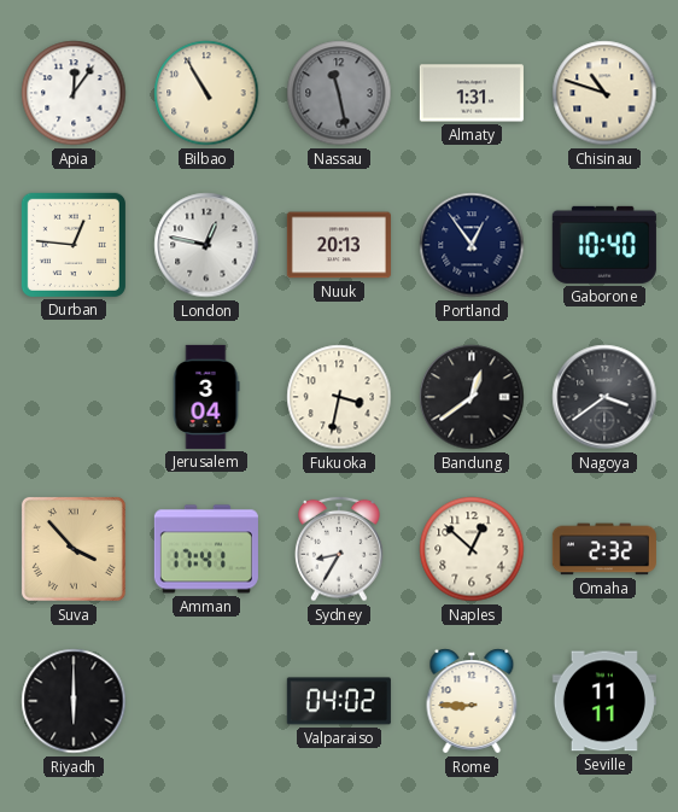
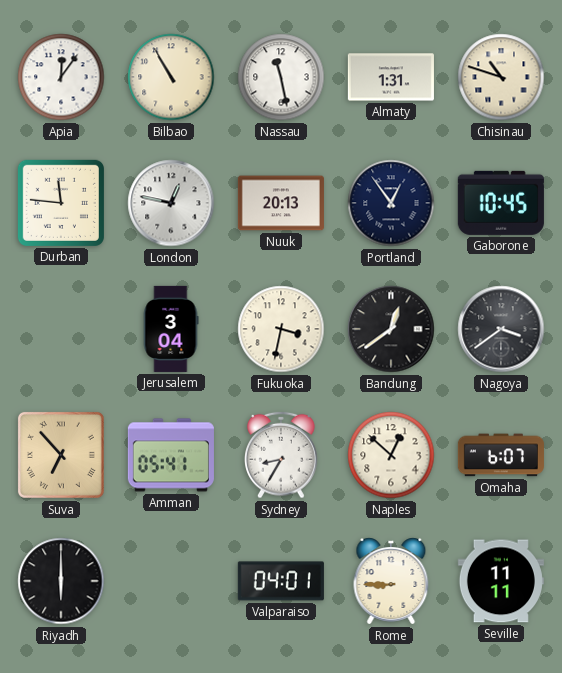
Nassau dial: grey -> white
Durban: 12:46 -> 11:46
Gaborone: 10:40 -> 10:45
Suva: 3:53 -> 6:53
Amman: 17:41 -> 05:41
Omaha: 2:32 -> 6:07
Valparaiso: 04:02 -> 04:01
